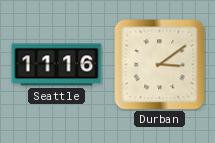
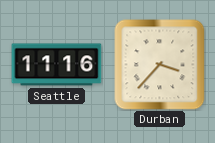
Durban: 3:09 -> 3:37
